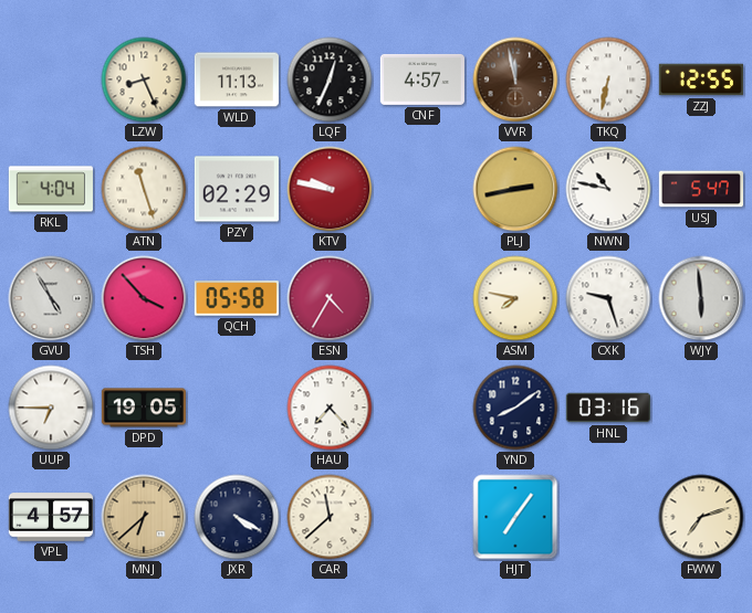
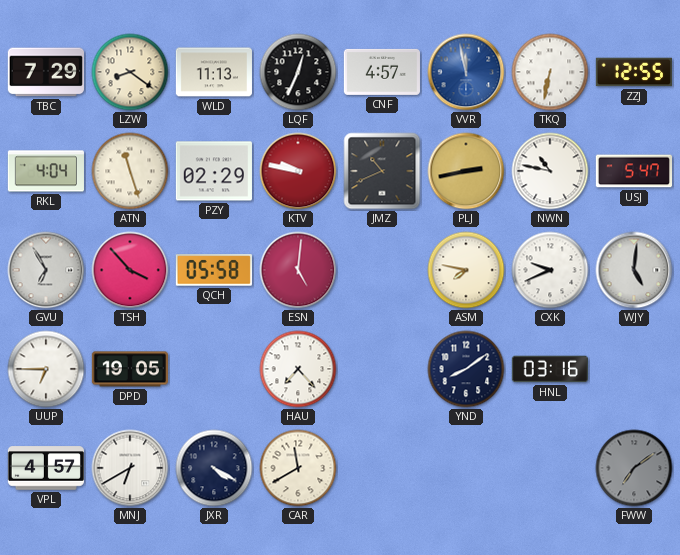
TBC: none -> 7:29
LZW: 8:26 -> 8:21
VVR dial: brown -> blue
JMZ: none -> 10:41
GVU: 4:55 -> 6:55
ESN: 4:35 -> 5:01
CXK: 9:27 -> 9:41
WJY: 5:59 -> 5:01
MNJ: 6:38 -> 6:40
MNJ dial: champagne -> white
CAR: 11:38 -> 11:40
HJT: 7:06 -> none
FWW: 7:12 -> 7:09
FWW dial: cream -> grey
